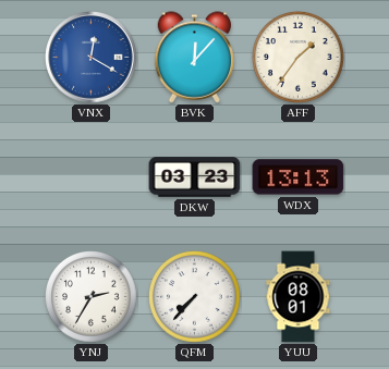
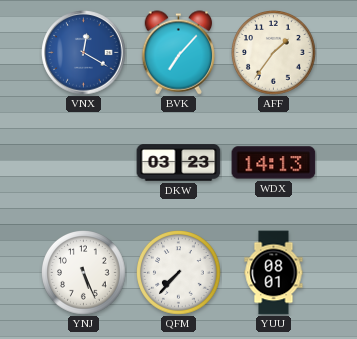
BVK: 12:07 -> 7:07
WDX: 13:13 -> 14:13
YNJ: 2:35 -> 5:26
